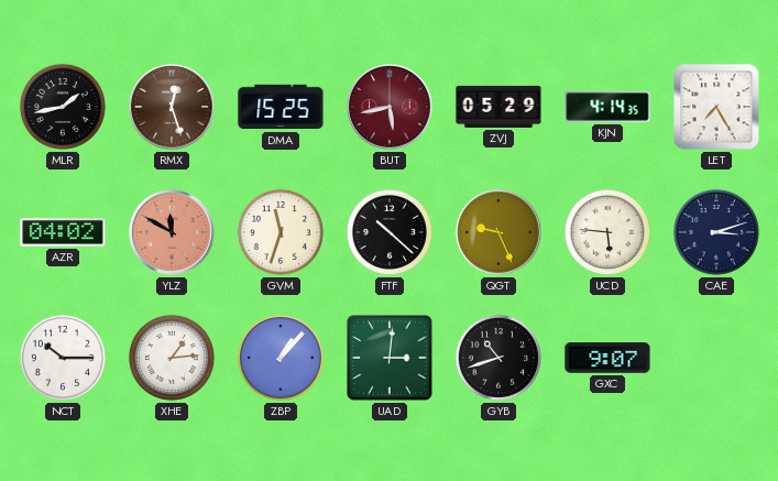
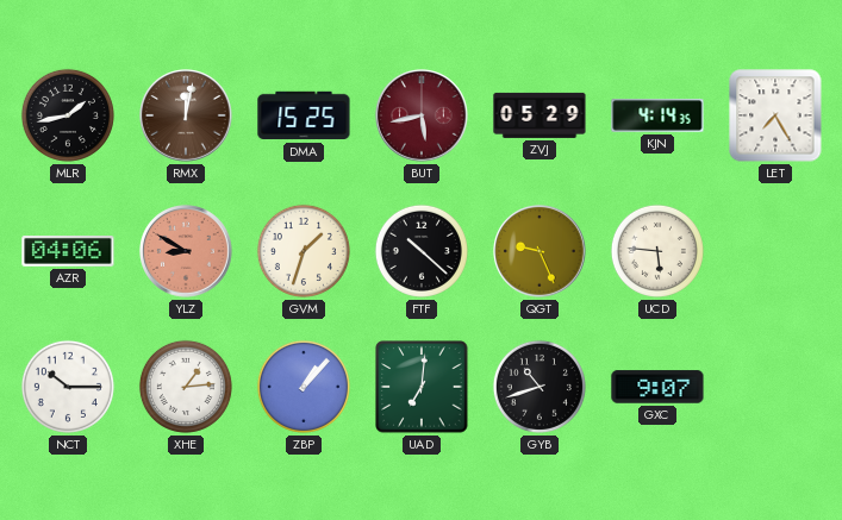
RMX: 12:27 -> 12:02
AZR: 04:02 -> 04:06
YLZ: 11:50 -> 8:50
GVM: 11:33 -> 1:33
CAE: 3:12 -> none
UAD: 3:01 -> 7:01
